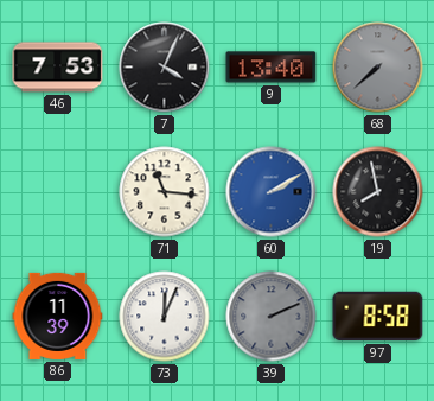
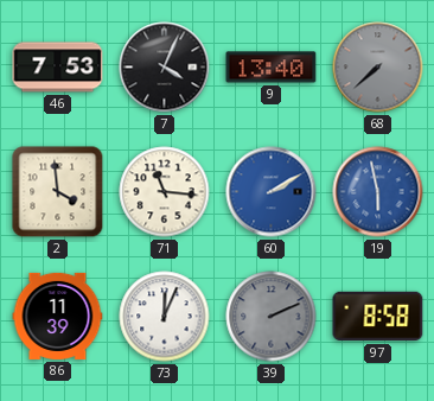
2: none -> 3:59
19: 7:58 -> 5:58
19 dial: black -> blue
